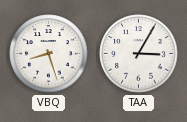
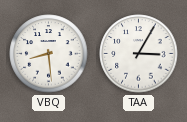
VBQ: 8:27 -> 8:29
